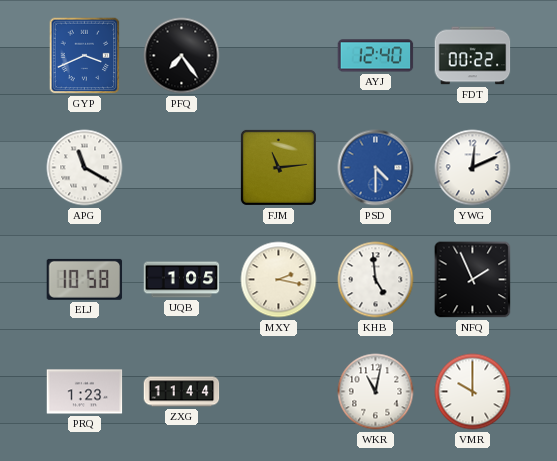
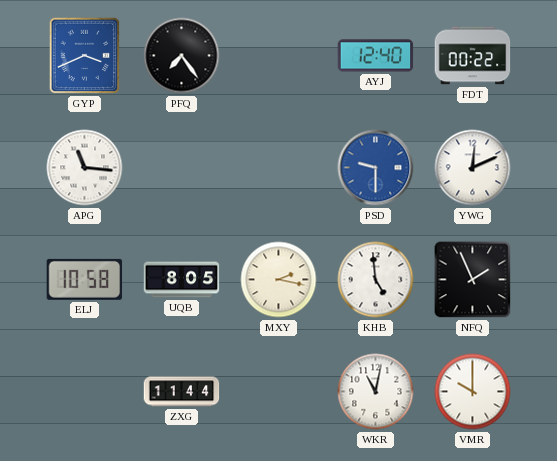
APG: 11:20 -> 11:16
FJM: 11:14 -> none
PSD: 4:30 -> 9:30
UQB: 1:05 -> 8:05
PRQ: 1:23 -> none
